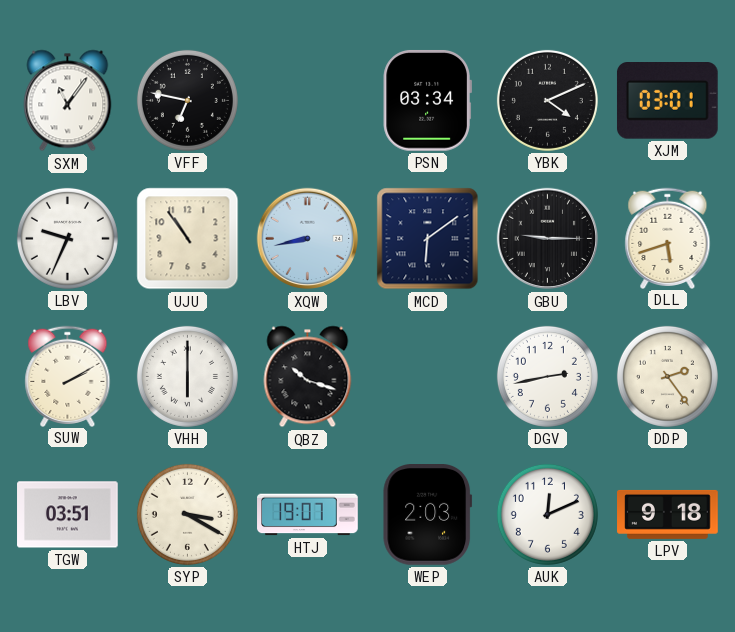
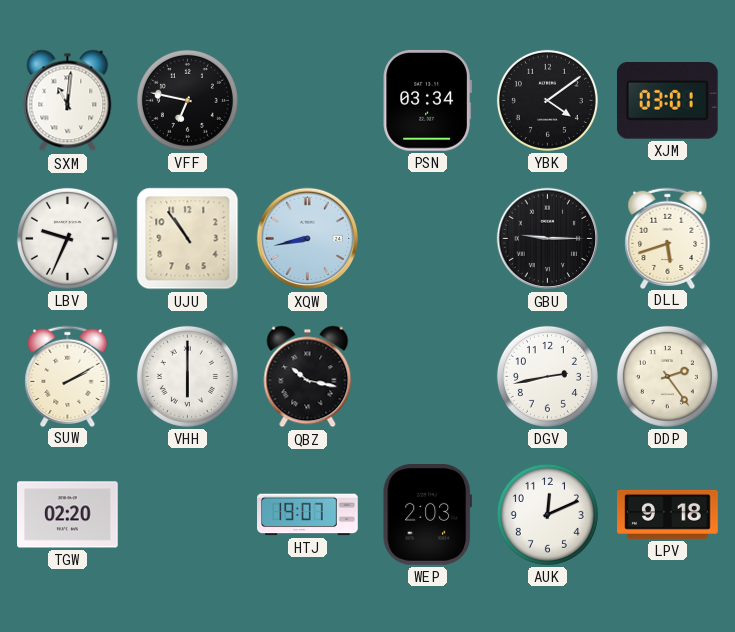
SXM: 11:06 -> 11:01
YBK: 4:11 -> 4:09
MCD: 6:09 -> none
QBZ: 10:18 -> 10:17
TGW: 03:51 -> 02:20
SYP: 3:20 -> none
